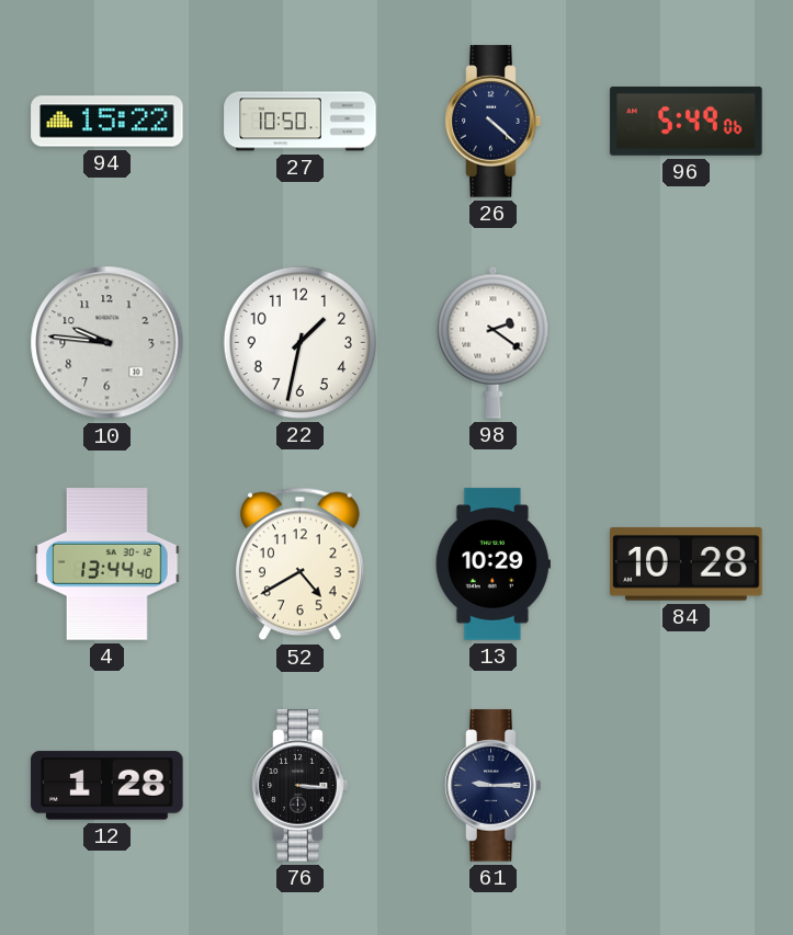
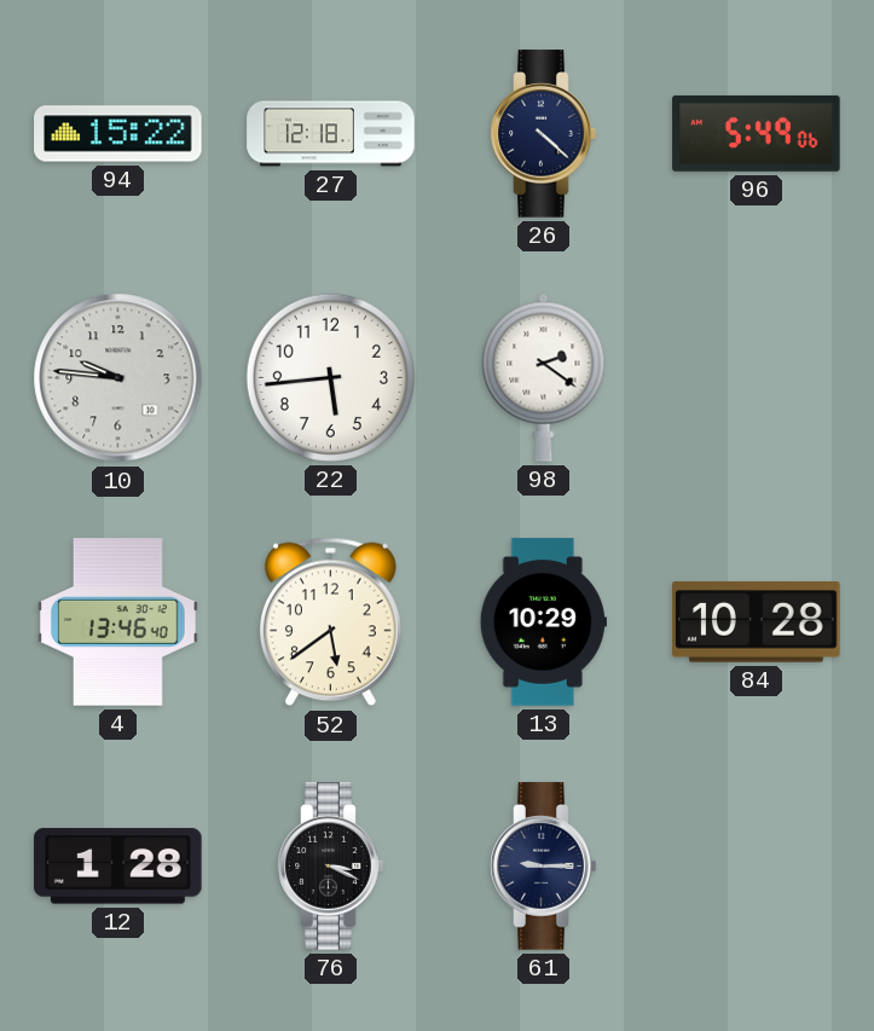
27: 10:50 -> 12:18
22: 1:32 -> 5:44
4: 13:44 -> 13:46
52: 4:40 -> 5:39
76: 3:16 -> 3:19
